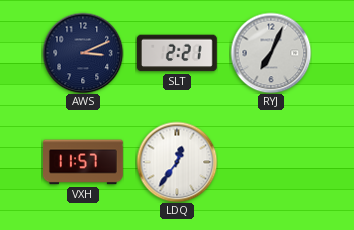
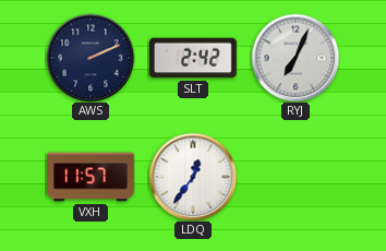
AWS: 3:11 -> 2:11
SLT: 2:21 -> 2:42
